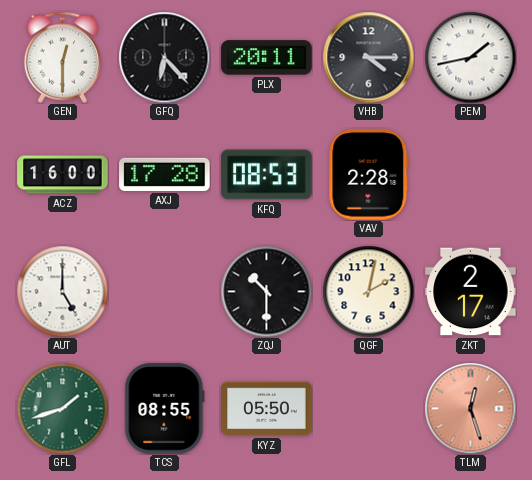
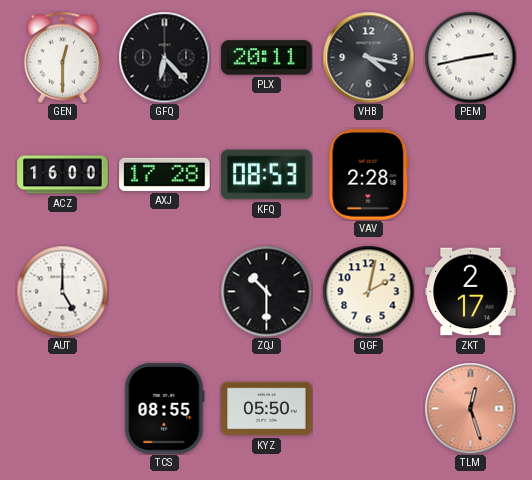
VHB: 4:15 -> 4:17
PEM: 1:43 -> 2:43
GFL: 1:42 -> none
